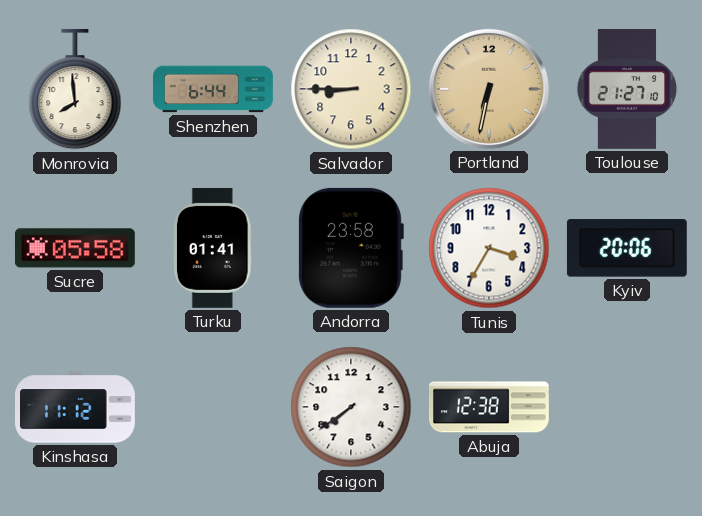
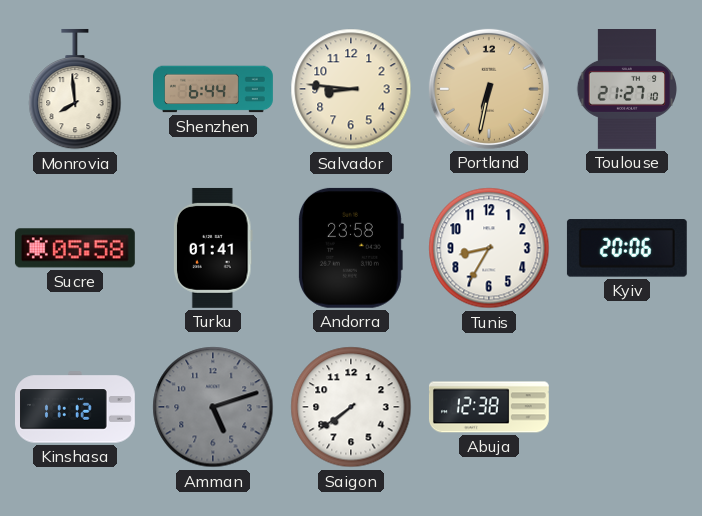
Salvador: 8:45 -> 8:46
Tunis: 3:35 -> 8:35
Amman: none -> 5:12
